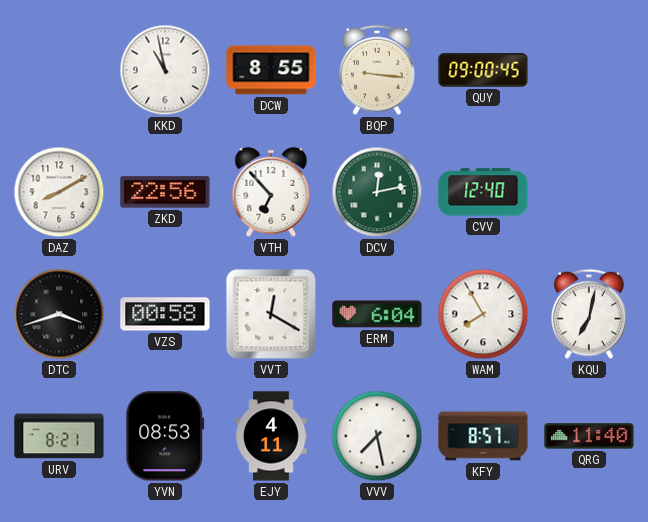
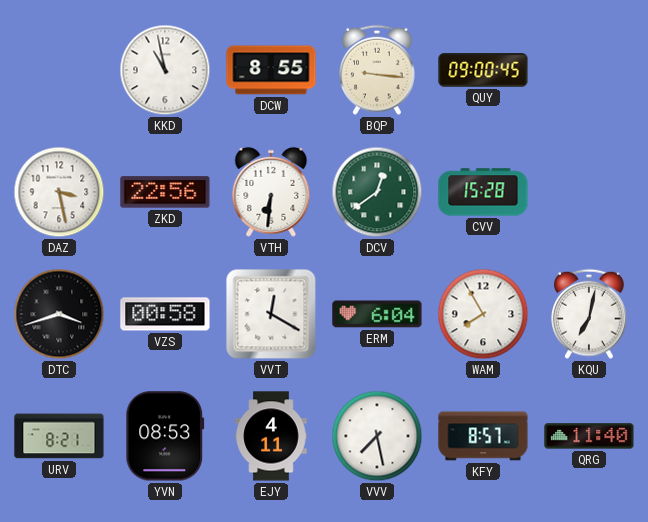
DAZ: 8:10 -> 3:28
VTH: 6:53 -> 6:31
DCV: 12:13 -> 12:39
CVV: 12:40 -> 15:28
